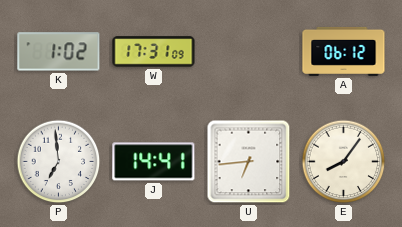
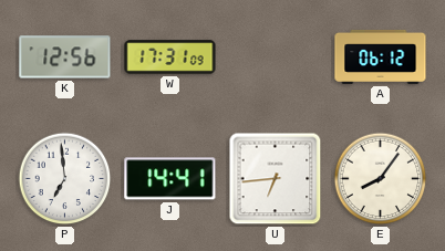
K: 1:02 -> 12:56
